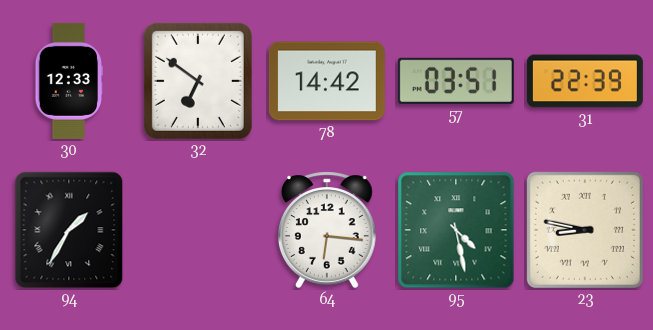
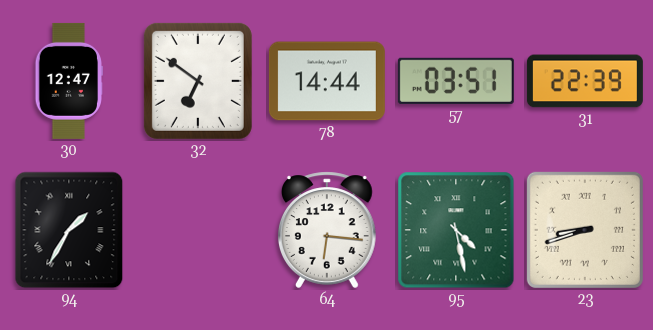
30: 12:33 -> 12:47
78: 14:42 -> 14:44
23: 8:47 -> 8:42
